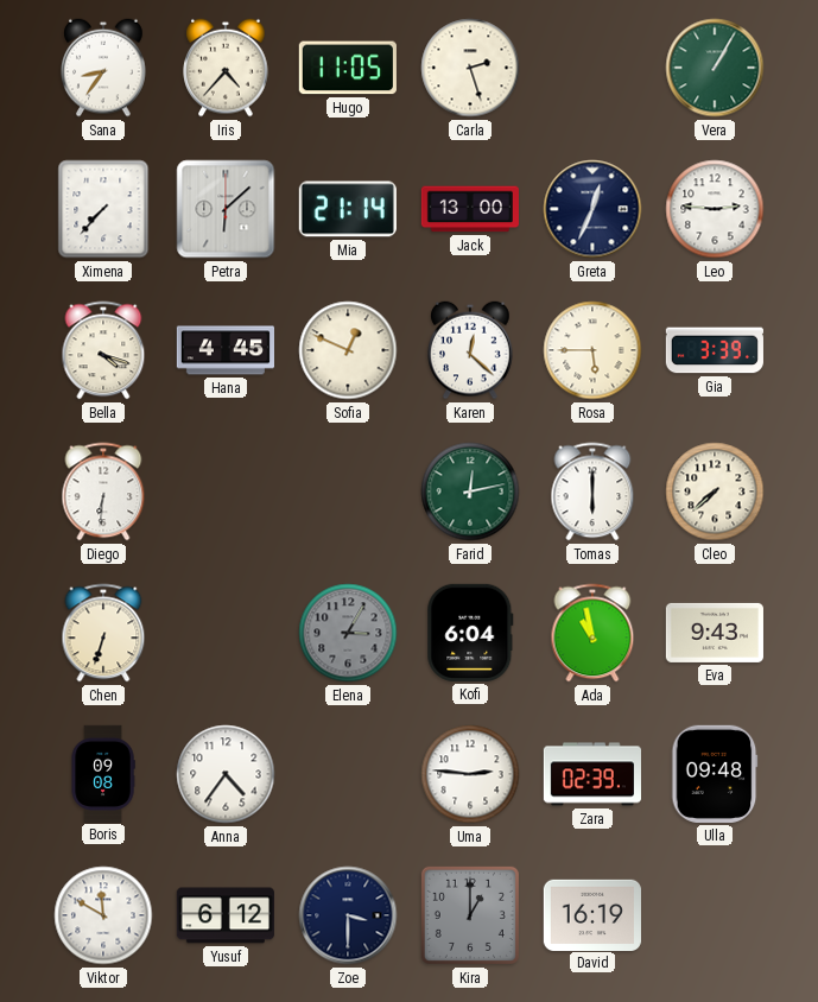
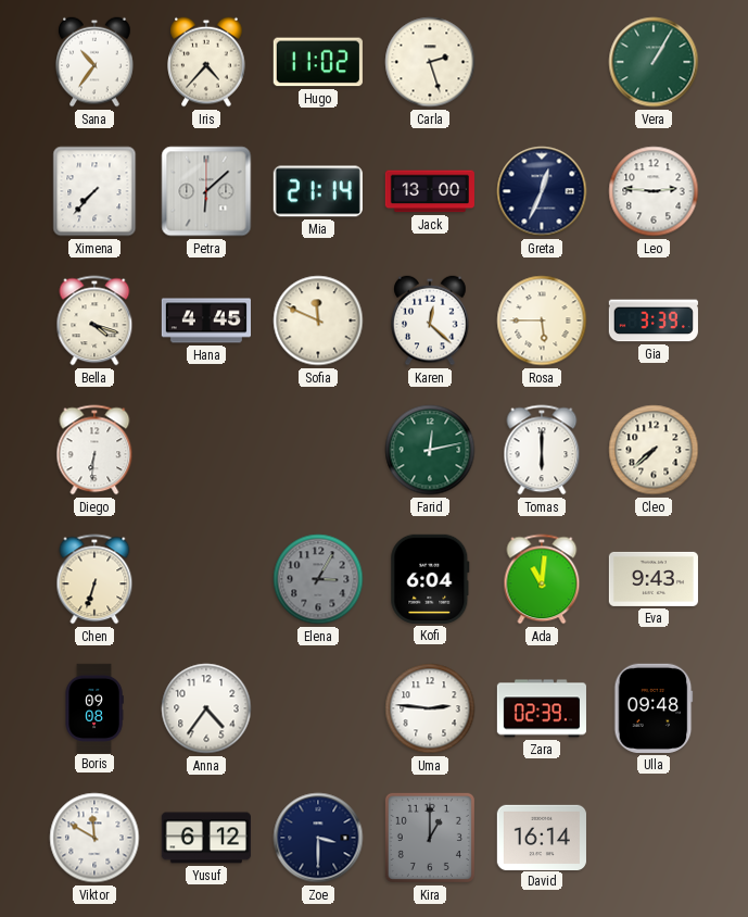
Sana: 8:36 -> 10:36
Hugo: 11:05 -> 11:02
Sofia: 12:49 -> 11:49
Ada: 10:58 -> 11:01
David: 16:19 -> 16:14
